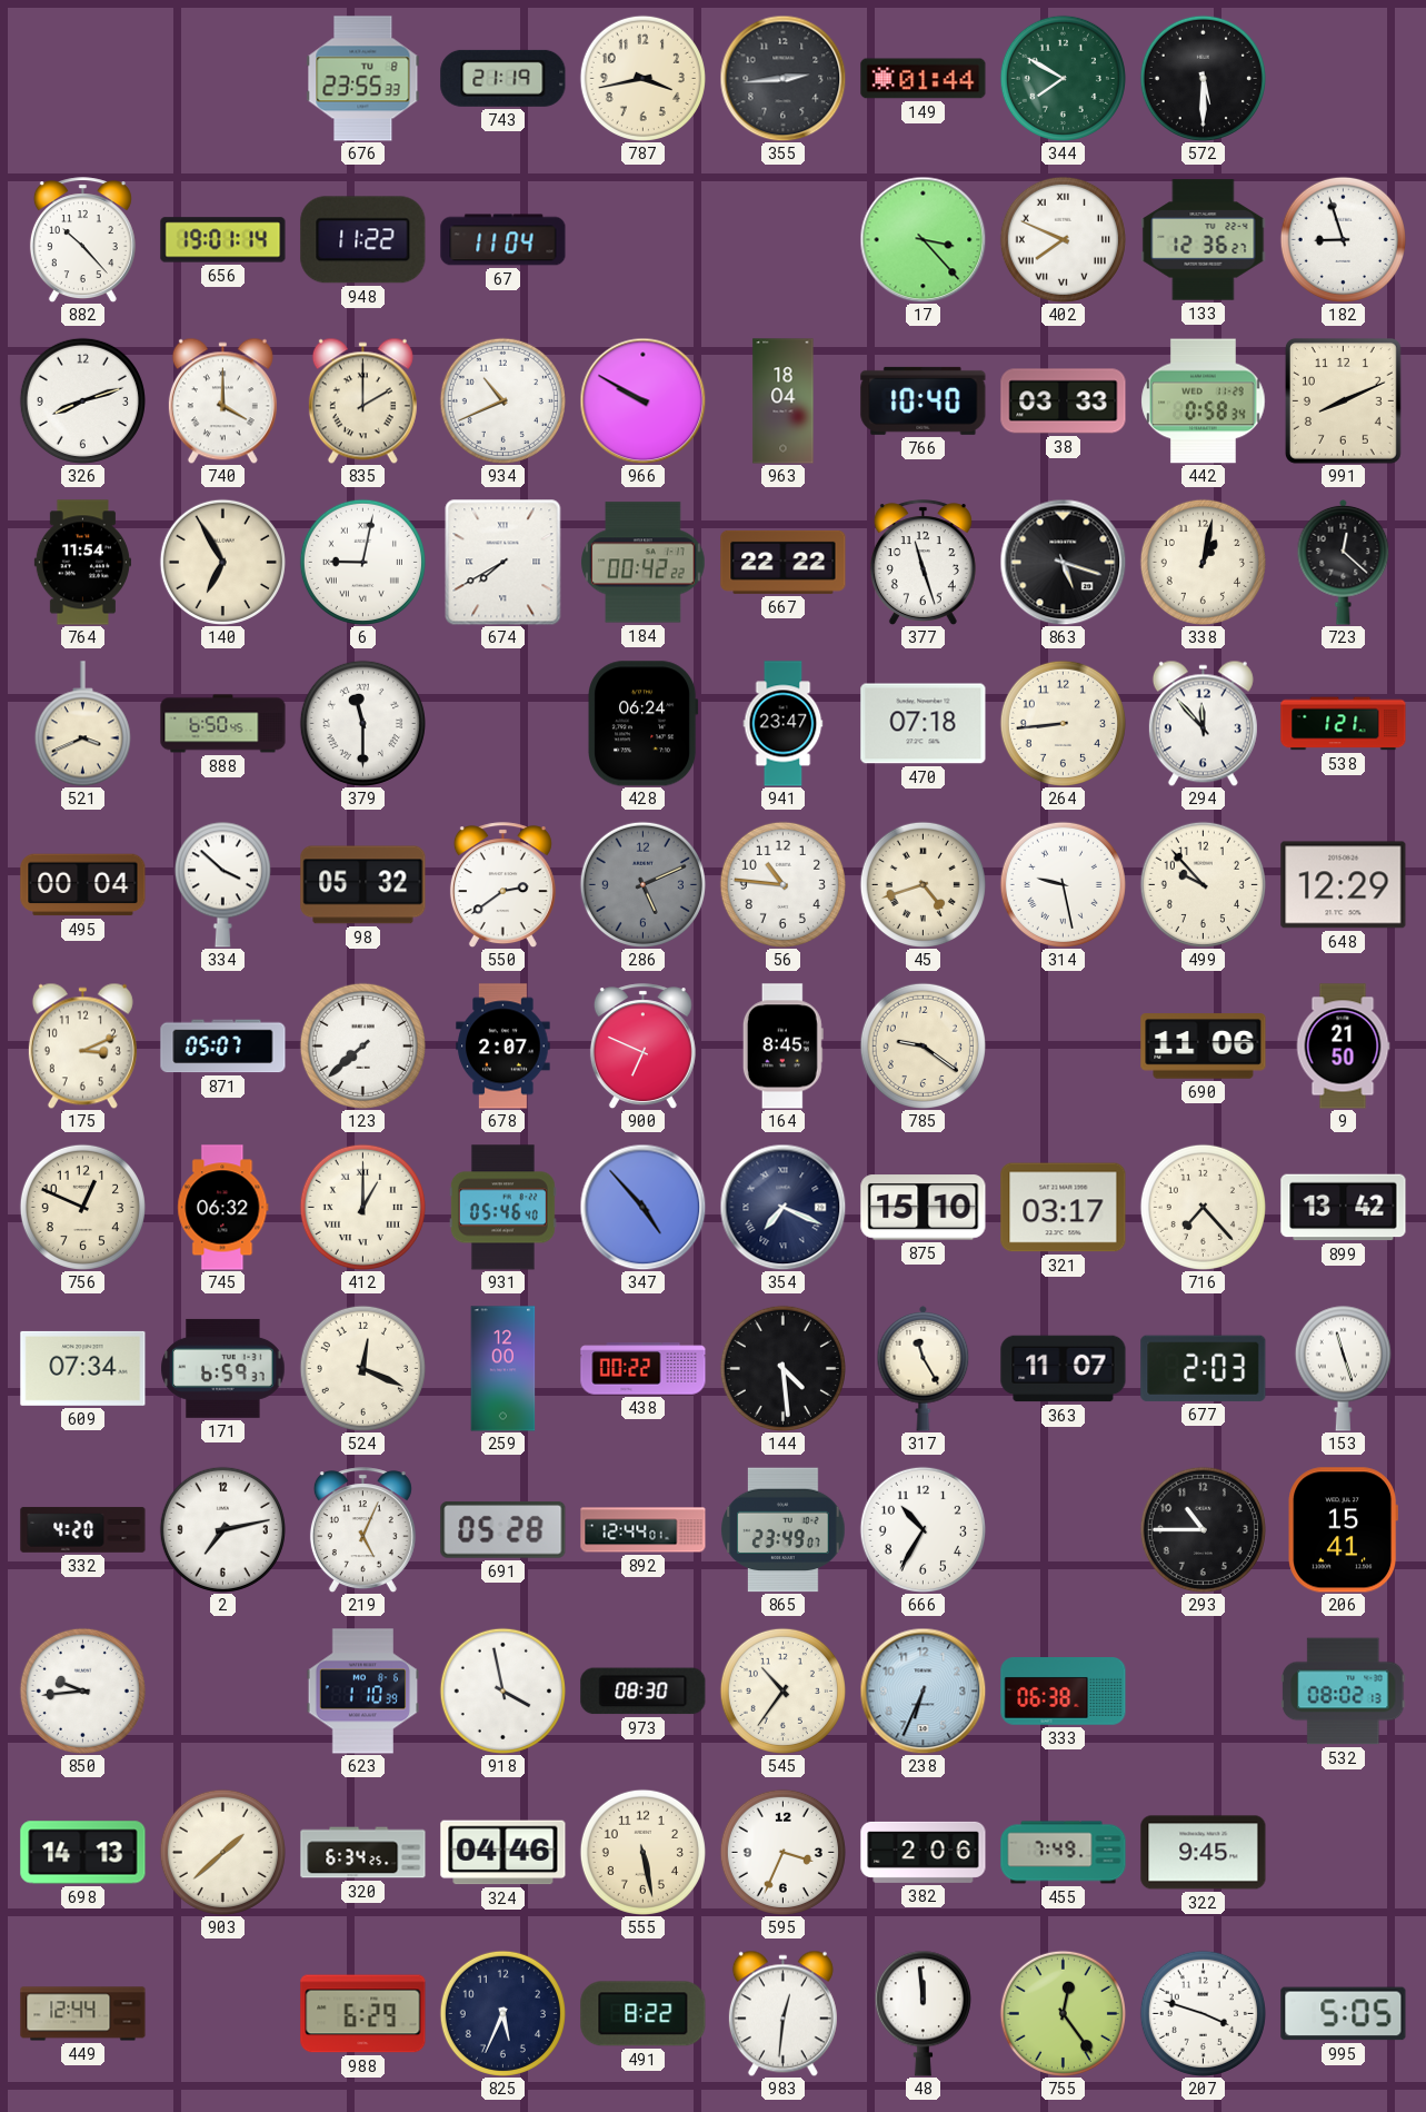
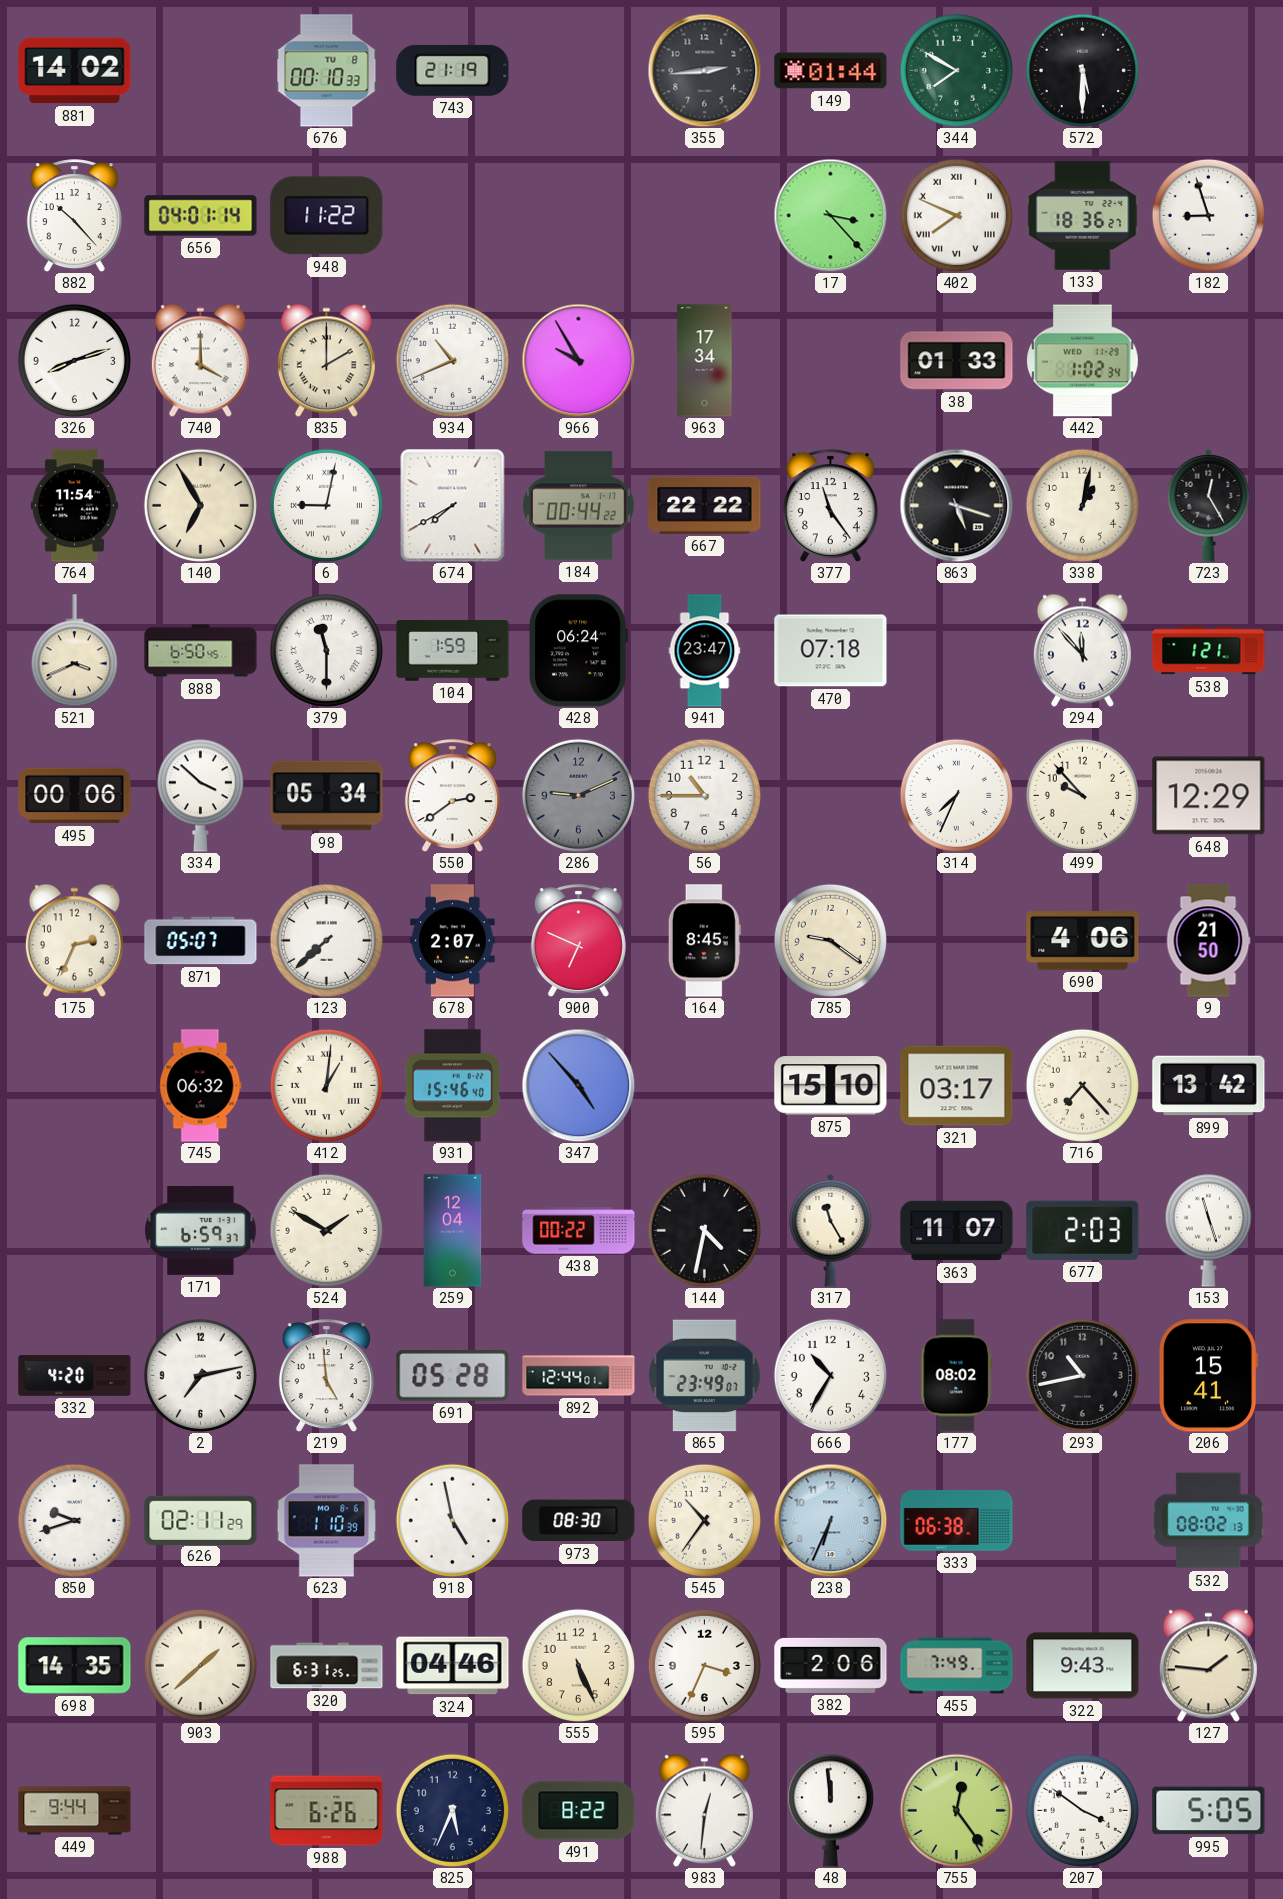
881: none -> 14:02
676: 23:55 -> 00:10
787: 3:43 -> none
656: 19:01 -> 04:01
67: 11:04 -> none
133: 12:36 -> 18:36
966: 9:50 -> 9:55
963: 18:04 -> 17:34
766: 10:40 -> none
38: 03:33 -> 01:33
442: 0:58 -> 1:02
991: 8:11 -> none
184: 00:42 -> 00:44
377: 11:27 -> 11:24
723: 12:22 -> 12:25
104: none -> 1:59
264: 8:44 -> none
495: 00:04 -> 00:06
98: 05:32 -> 05:34
286: 5:11 -> 9:11
56: 10:46 -> 10:45
45: 4:42 -> none
314: 9:28 -> 7:34
175: 3:11 -> 2:34
690: 11:06 -> 4:06
756: 12:49 -> none
412: 1:00 -> 1:01
931: 05:46 -> 15:46
354: 7:19 -> none
609: 07:34 -> none
524: 12:19 -> 1:50
259: 12:00 -> 12:04
144: 4:29 -> 4:32
219: 5:04 -> 4:59
177: none -> 08:02
293: 10:45 -> 10:43
850: 9:44 -> 9:42
626: none -> 02:11
918: 3:58 -> 4:58
698: 14:13 -> 14:35
320: 6:34 -> 6:31
555: 5:28 -> 5:26
322: 9:45 -> 9:43
127: none -> 1:46
449: 12:44 -> 9:44
988: 6:29 -> 6:26
207: 3:48 -> 3:51
